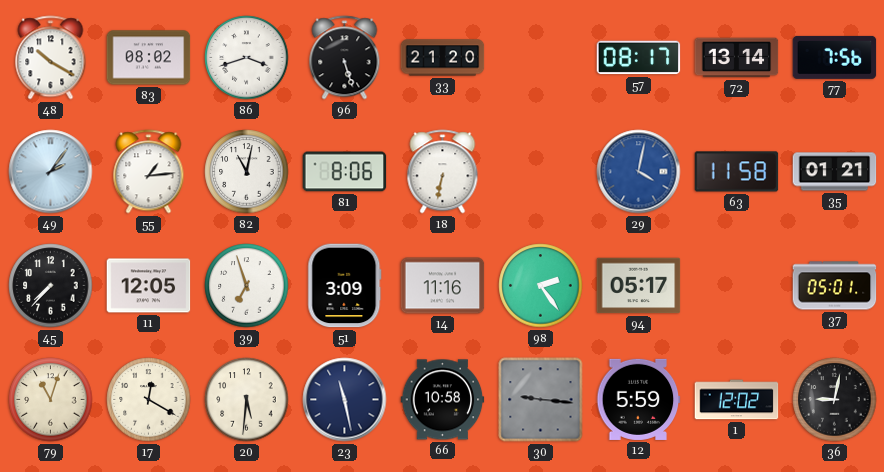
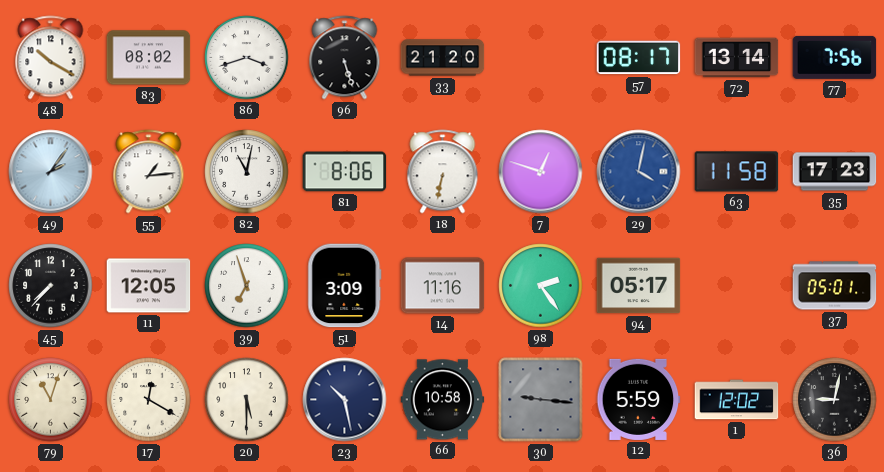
7: none -> 12:48
35: 01:21 -> 17:23
20: 5:31 -> 5:30
23: 11:28 -> 10:28
